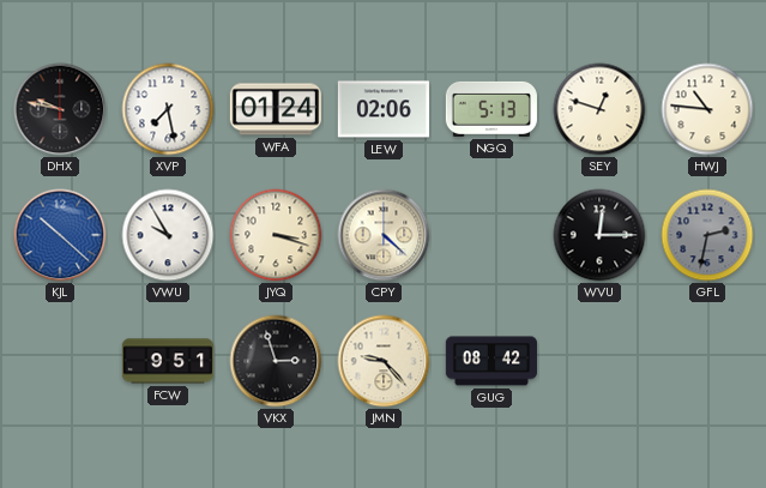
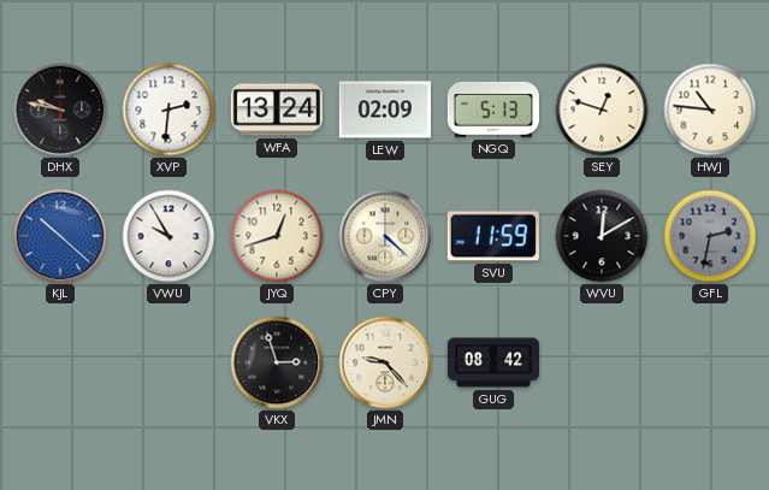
XVP: 7:28 -> 2:31
WFA: 01:24 -> 13:24
LEW: 02:06 -> 02:09
JYQ: 3:18 -> 12:42
SVU: none -> 11:59
WVU: 12:15 -> 12:10
FCW: 9:51 -> none
